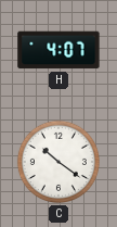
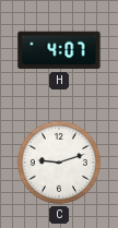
C: 10:21 -> 9:12
